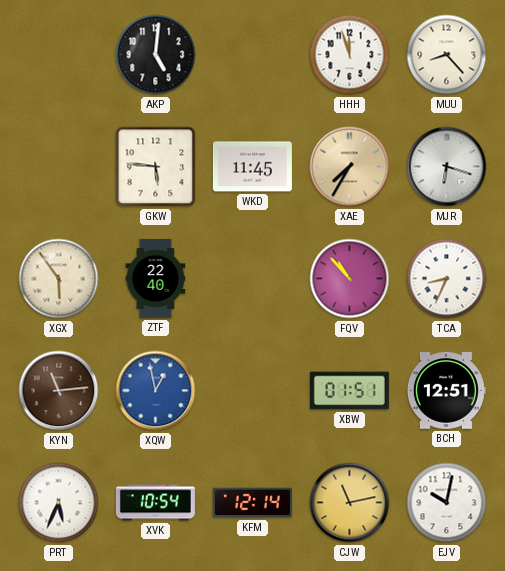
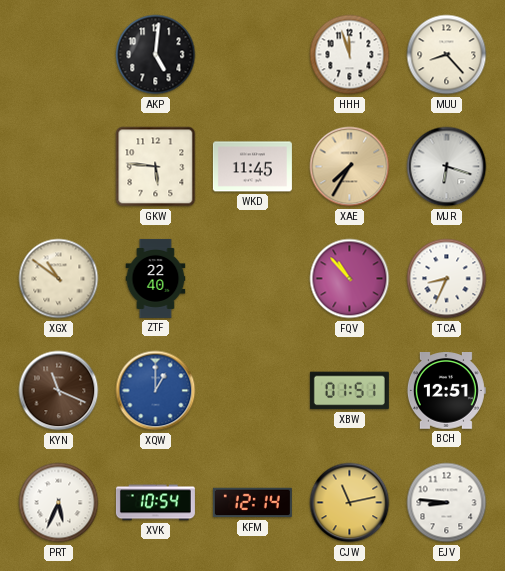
XGX: 5:54 -> 10:51
KYN: 11:14 -> 11:19
XQW: 12:58 -> 1:00
EJV: 10:02 -> 8:46
